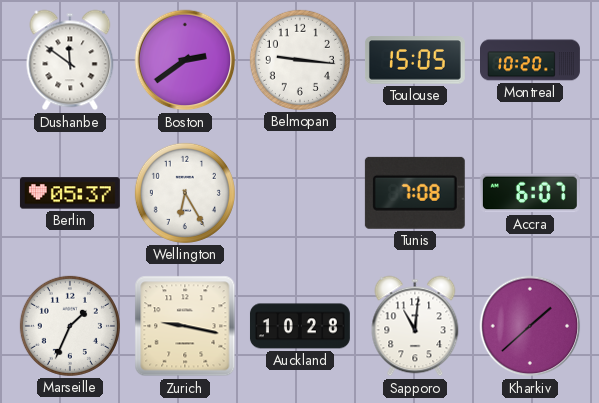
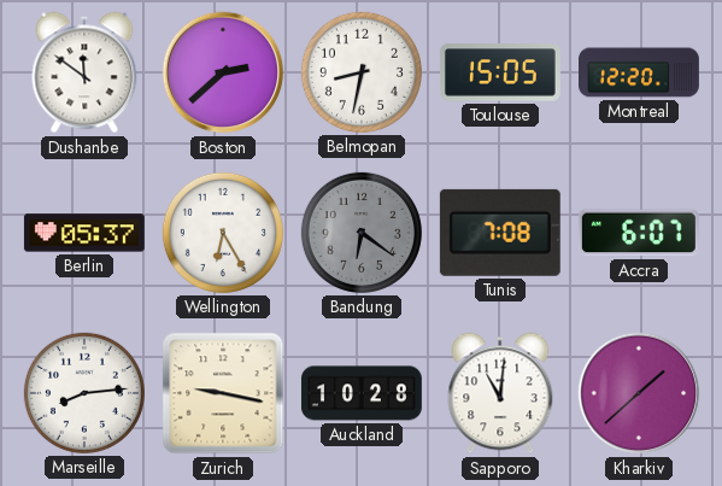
Boston: 2:39 -> 2:38
Belmopan: 9:16 -> 8:32
Montreal: 10:20 -> 12:20
Bandung: none -> 6:21
Marseille: 1:34 -> 8:14
